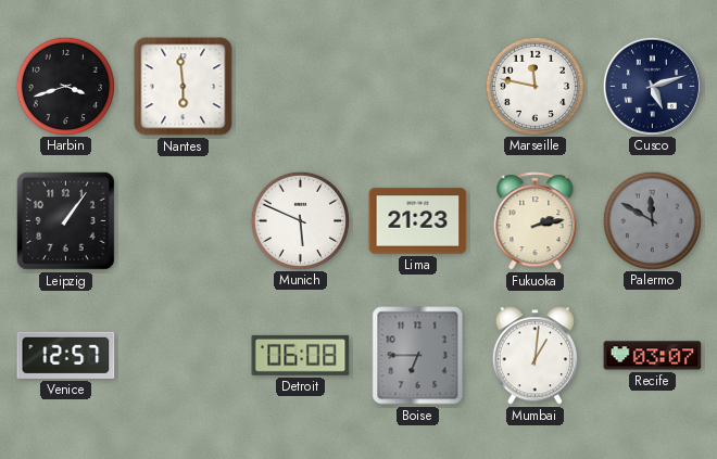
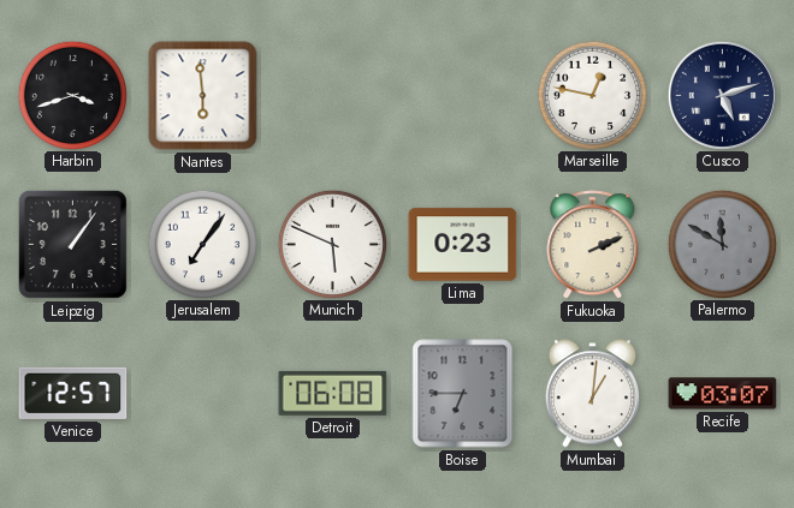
Marseille: 11:47 -> 12:47
Jerusalem: none -> 7:06
Lima: 21:23 -> 0:23
Fukuoka: 2:13 -> 2:11
